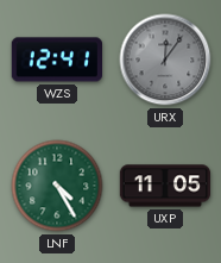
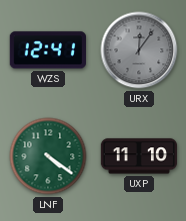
LNF: 4:25 -> 4:21
UXP: 11:05 -> 11:10
